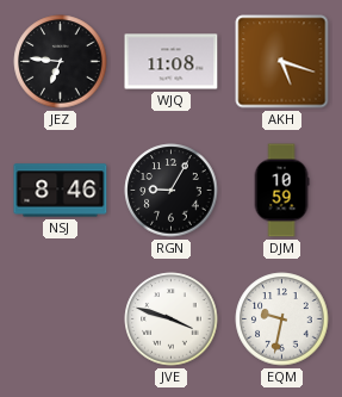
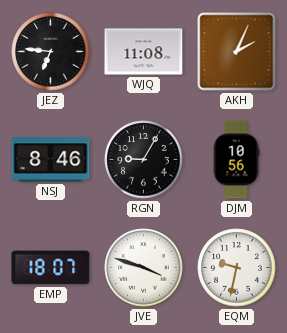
AKH: 5:18 -> 2:04
DJM: 10:59 -> 10:56
EMP: none -> 18:07
